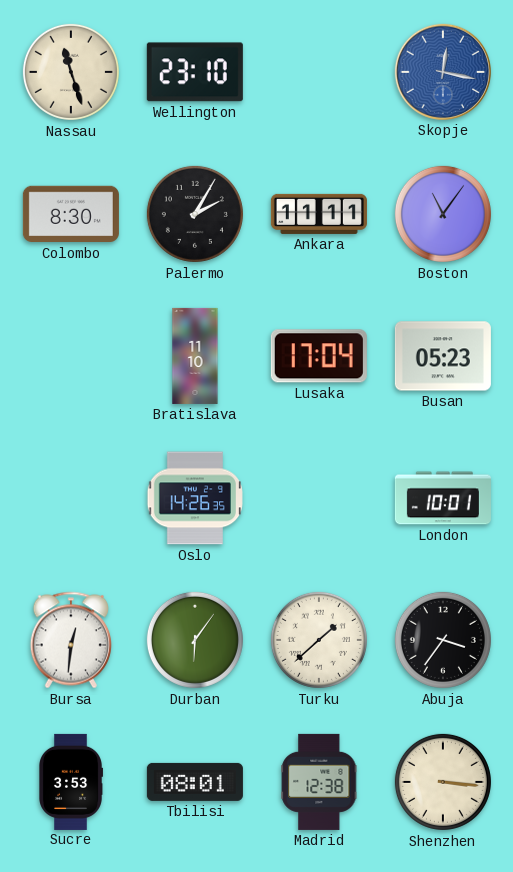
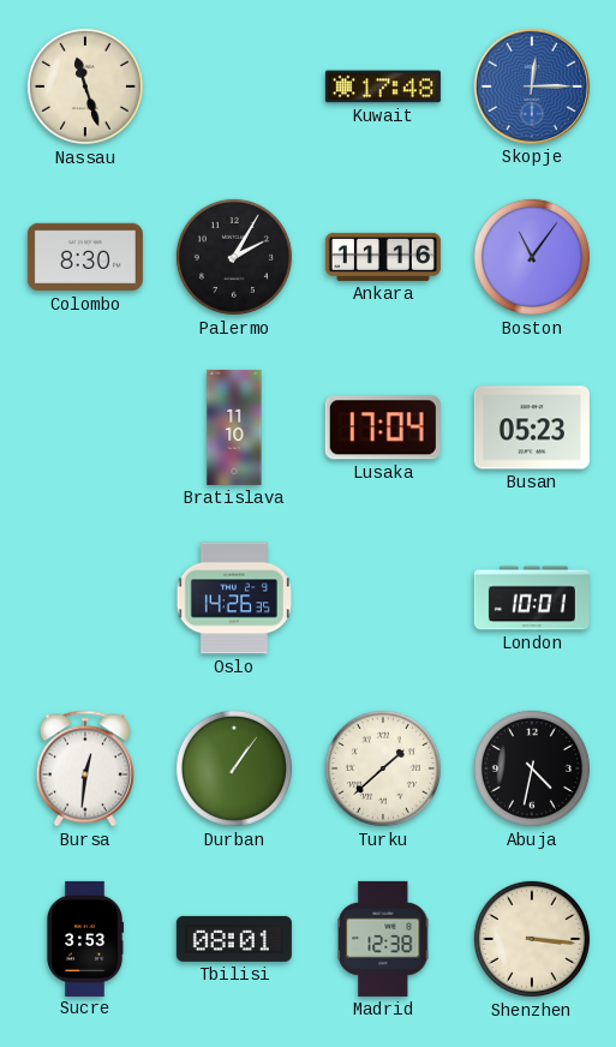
Wellington: 23:10 -> none
Kuwait: none -> 17:48
Skopje: 12:17 -> 12:15
Ankara: 11:11 -> 11:16
Durban: 6:06 -> 1:06
Abuja: 3:36 -> 4:32
